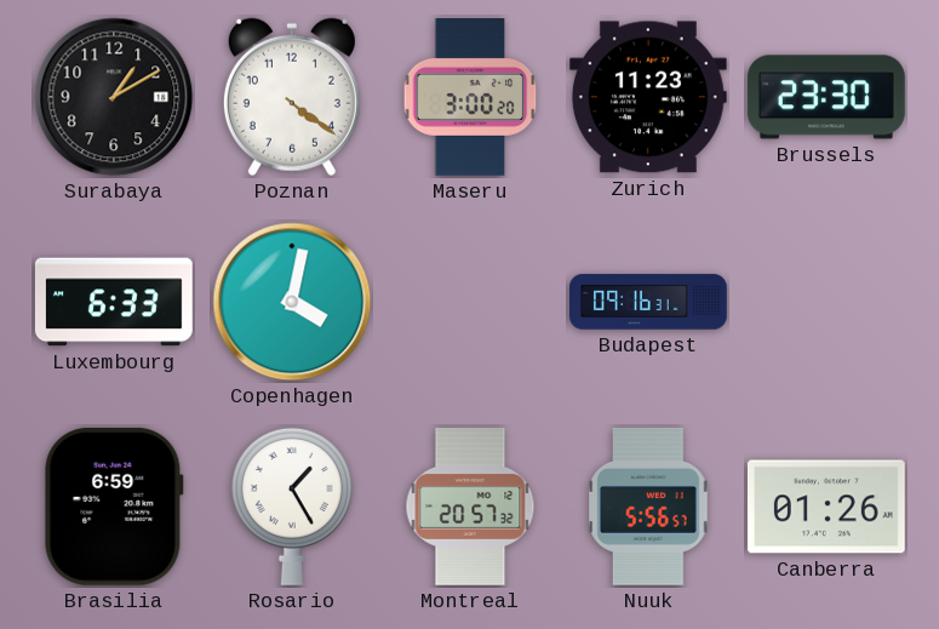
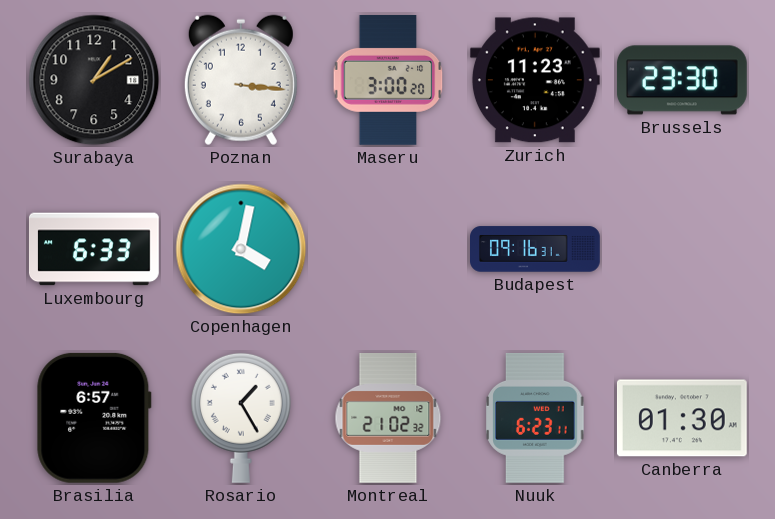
Poznan: 4:21 -> 3:16
Brasilia: 6:59 -> 6:57
Montreal: 20:57 -> 21:02
Nuuk: 5:56 -> 6:23
Canberra: 01:26 -> 01:30
